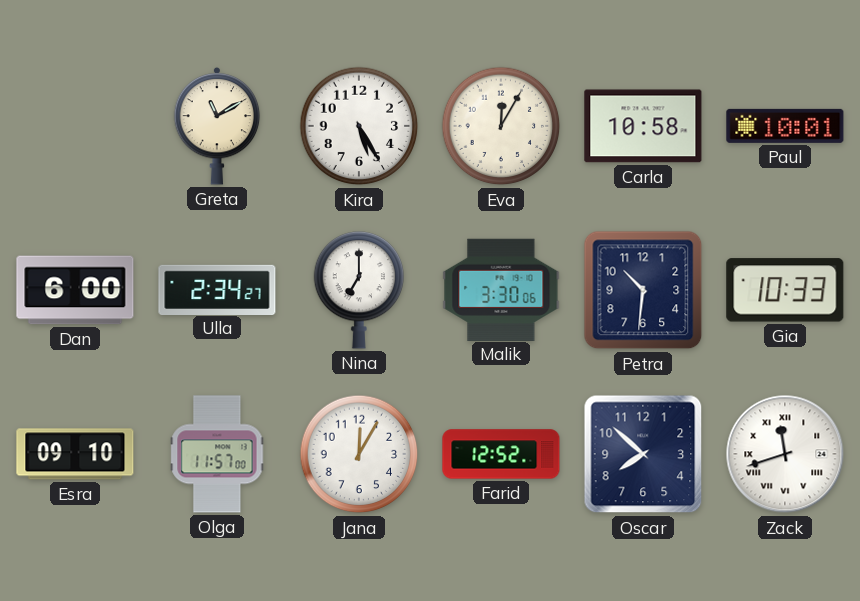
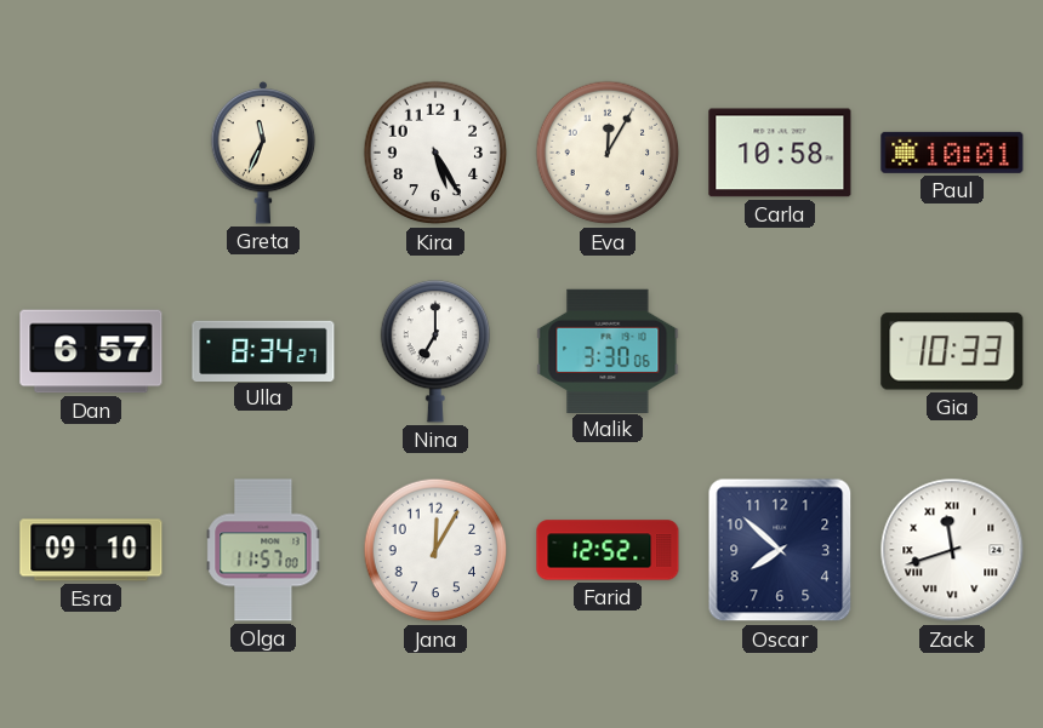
Greta: 11:10 -> 11:34
Dan: 6:00 -> 6:57
Ulla: 2:34 -> 8:34
Petra: 10:31 -> none
